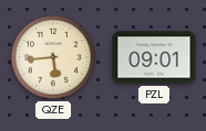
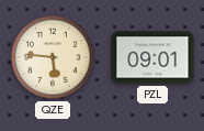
QZE: 5:44 -> 5:46
